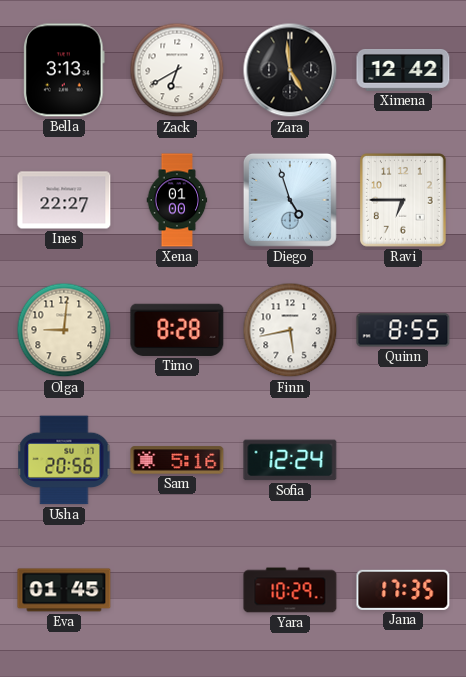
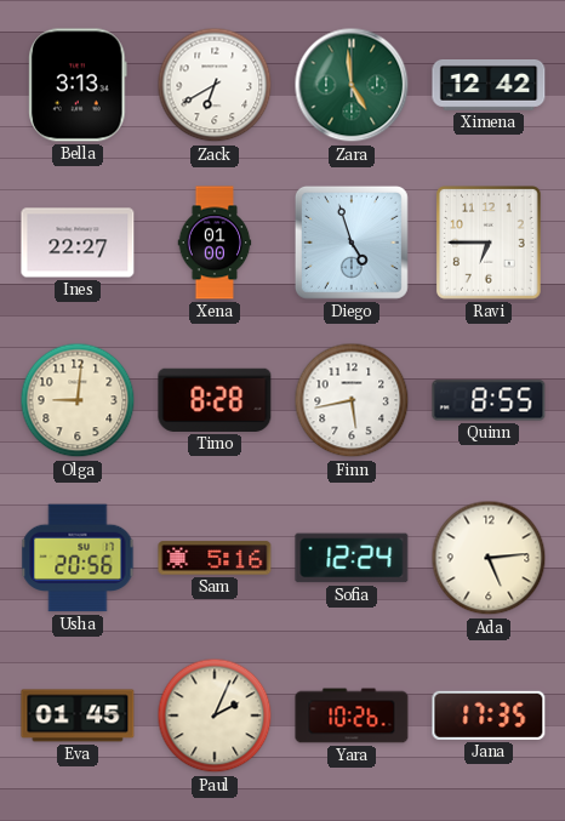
Zara dial: black -> green
Ada: none -> 5:14
Paul: none -> 2:04
Yara: 10:29 -> 10:26
